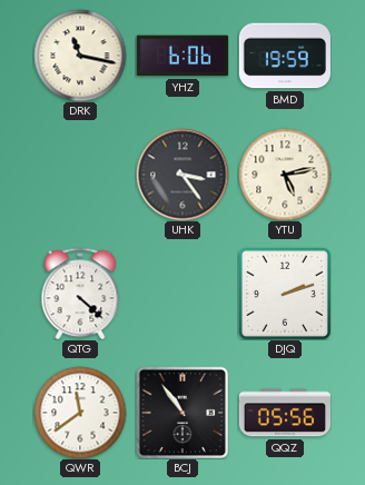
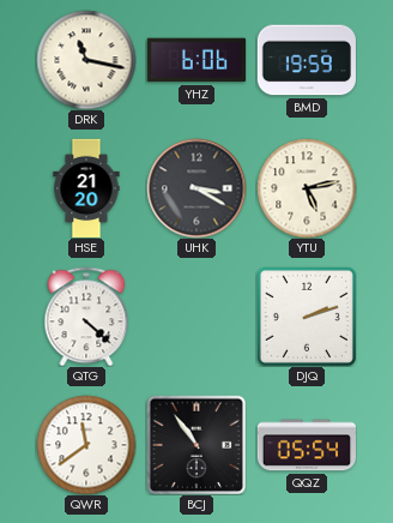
HSE: none -> 21:20
UHK: 3:24 -> 3:20
QQZ: 05:56 -> 05:54
